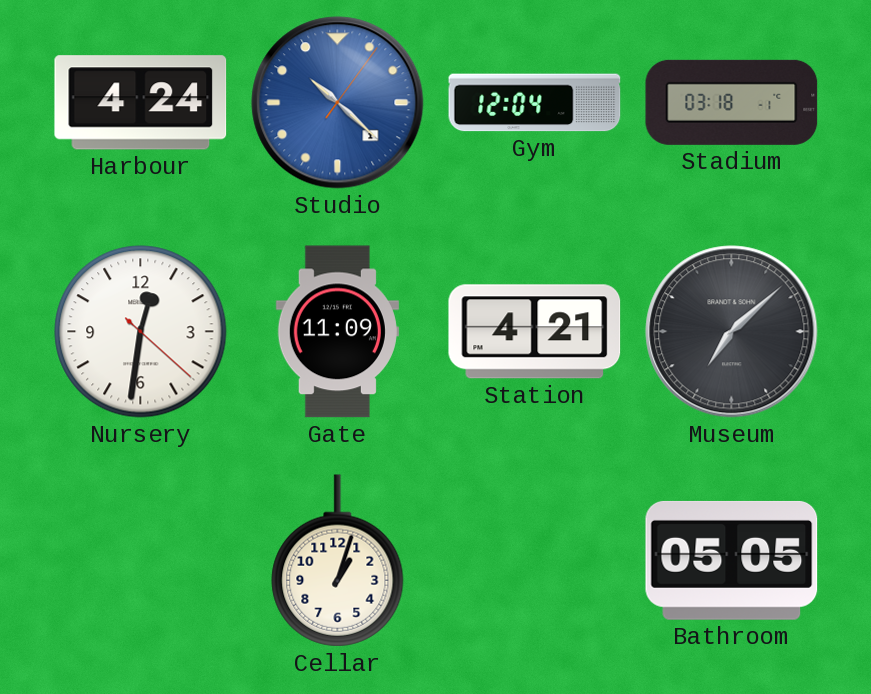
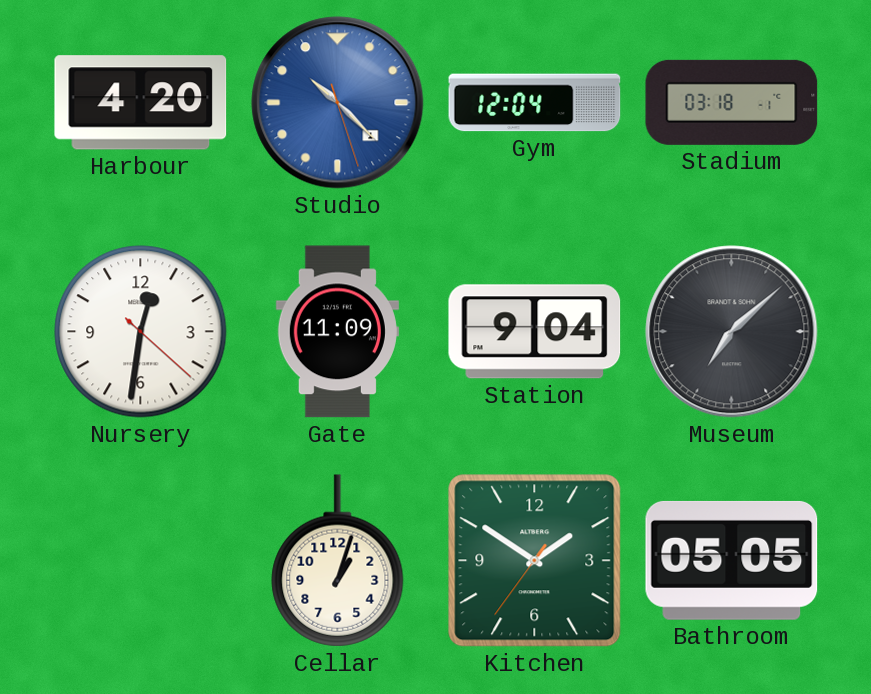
Harbour: 4:24 -> 4:20
Studio: 10:22:06 -> 10:22:27
Station: 4:21 -> 9:04
Kitchen: none -> 1:50
